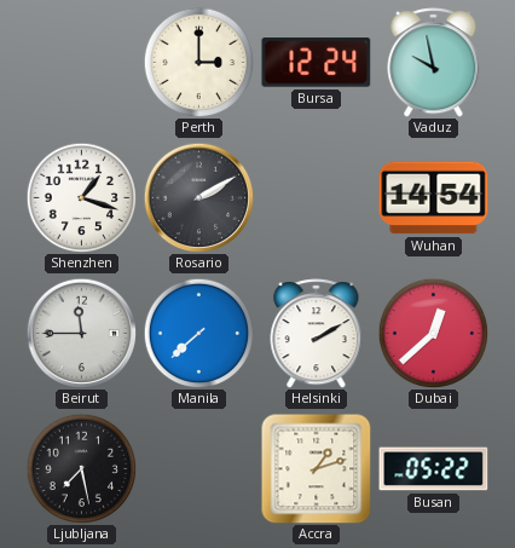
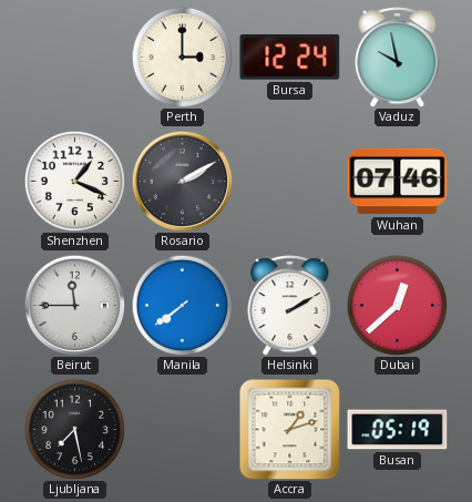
Shenzhen: 1:18 -> 1:19
Wuhan: 14:54 -> 07:46
Manila: 7:38 -> 7:39
Busan: 05:22 -> 05:19
